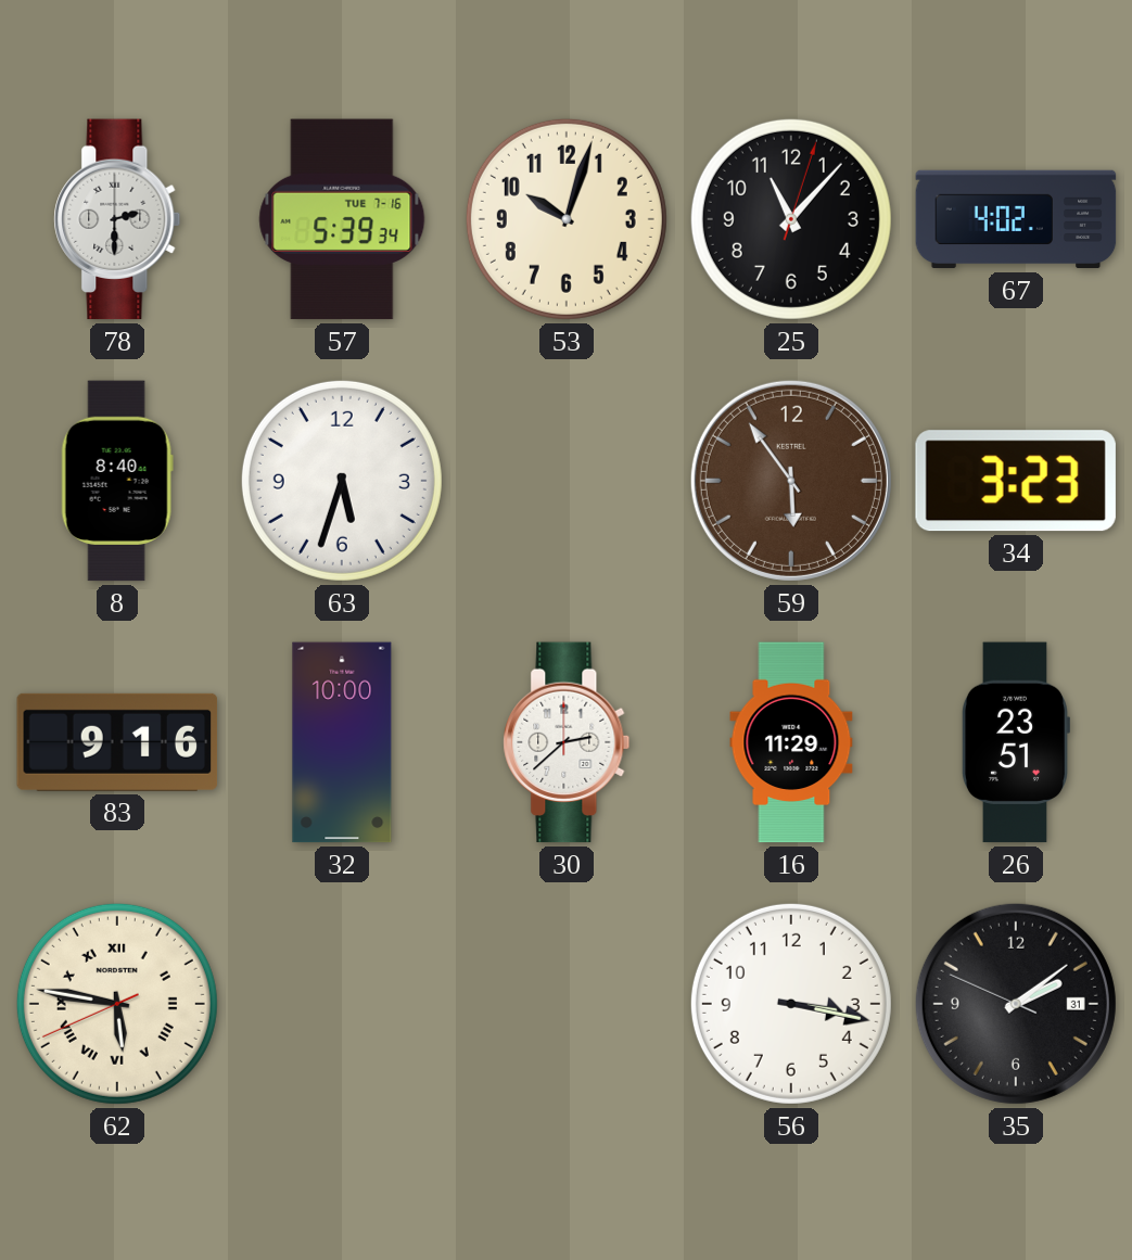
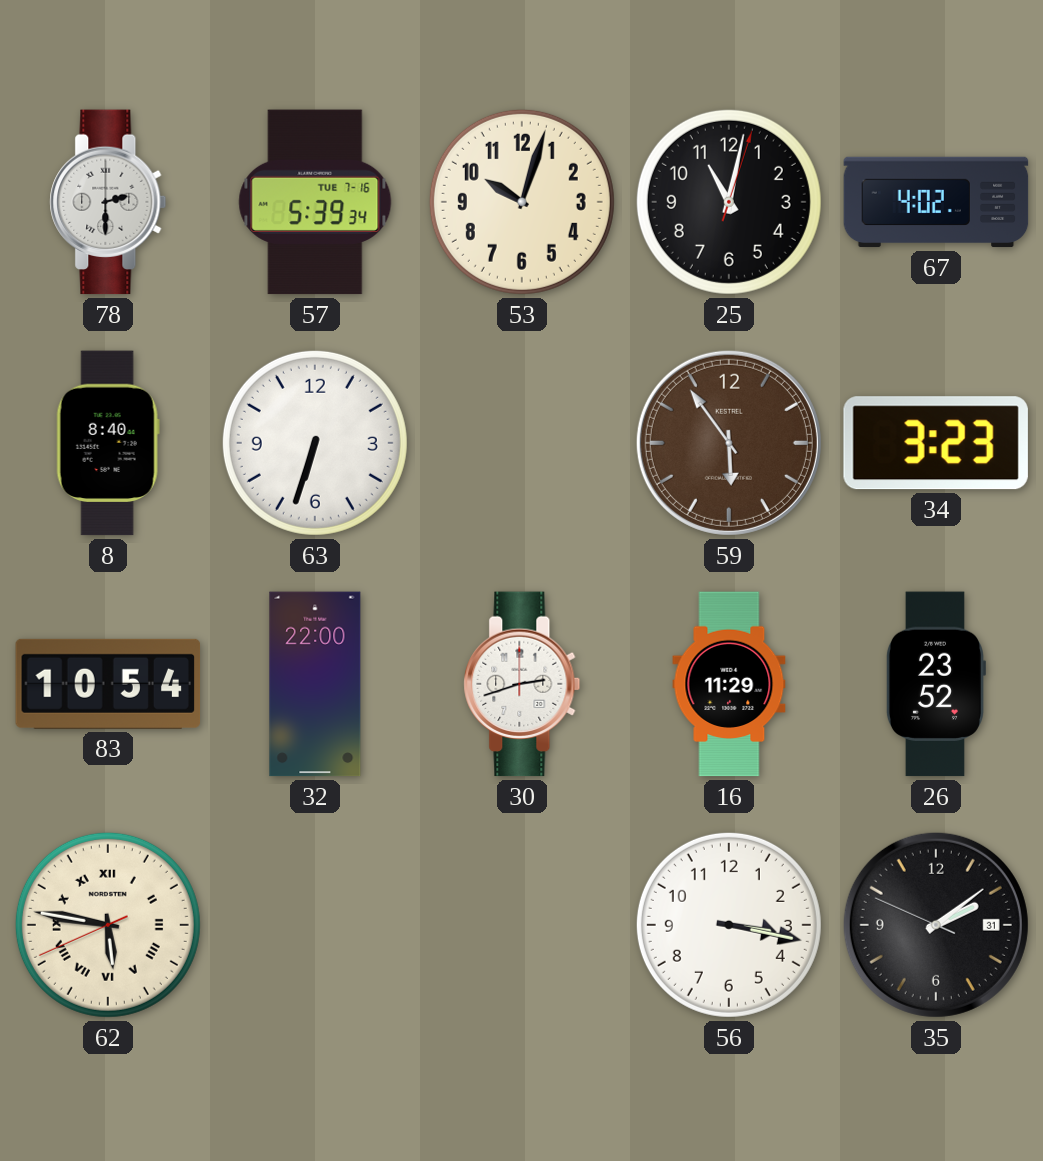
25: 11:07 -> 11:02
63: 5:33 -> 6:33
83: 9:16 -> 10:54
32: 10:00 -> 22:00
30: 2:38 -> 2:42
26: 23:51 -> 23:52
